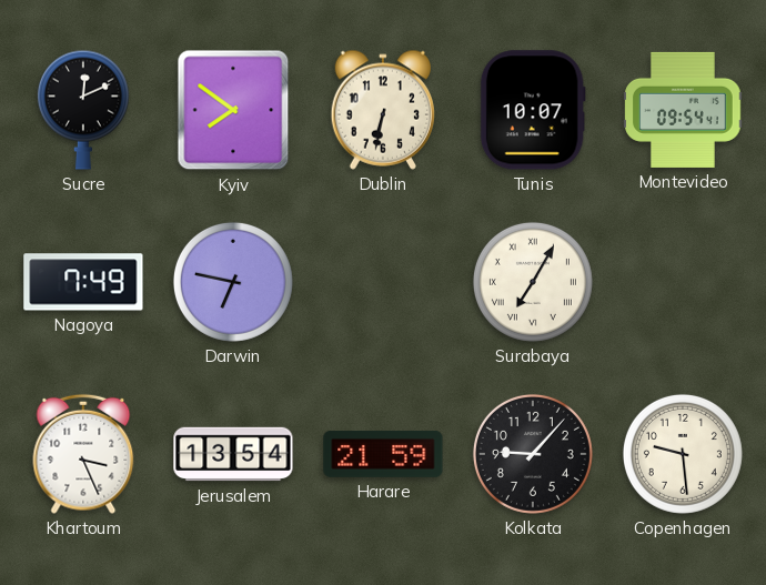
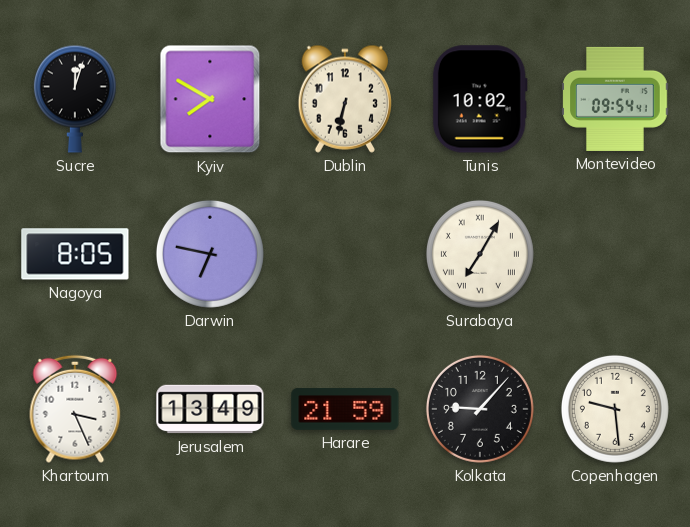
Sucre: 12:11 -> 12:03
Kyiv: 7:51 -> 7:50
Tunis: 10:07 -> 10:02
Nagoya: 7:49 -> 8:05
Jerusalem: 13:54 -> 13:49
